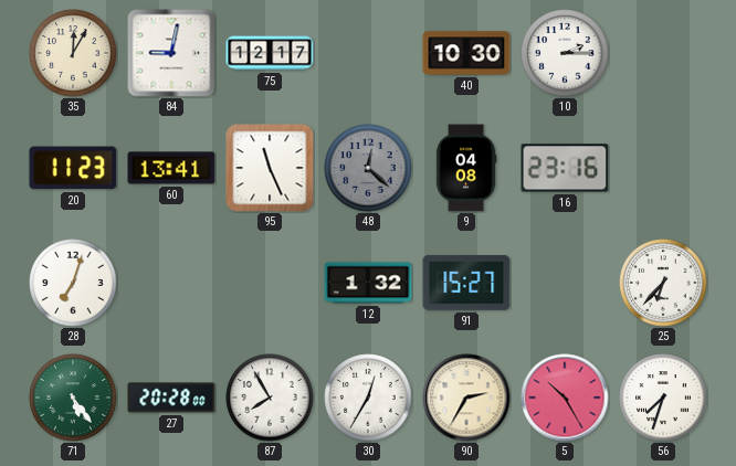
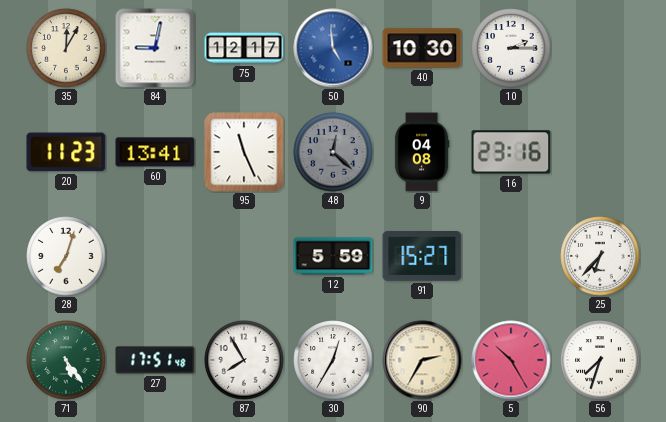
50: none -> 4:59
12: 1:32 -> 5:59
27: 20:28 -> 17:51
